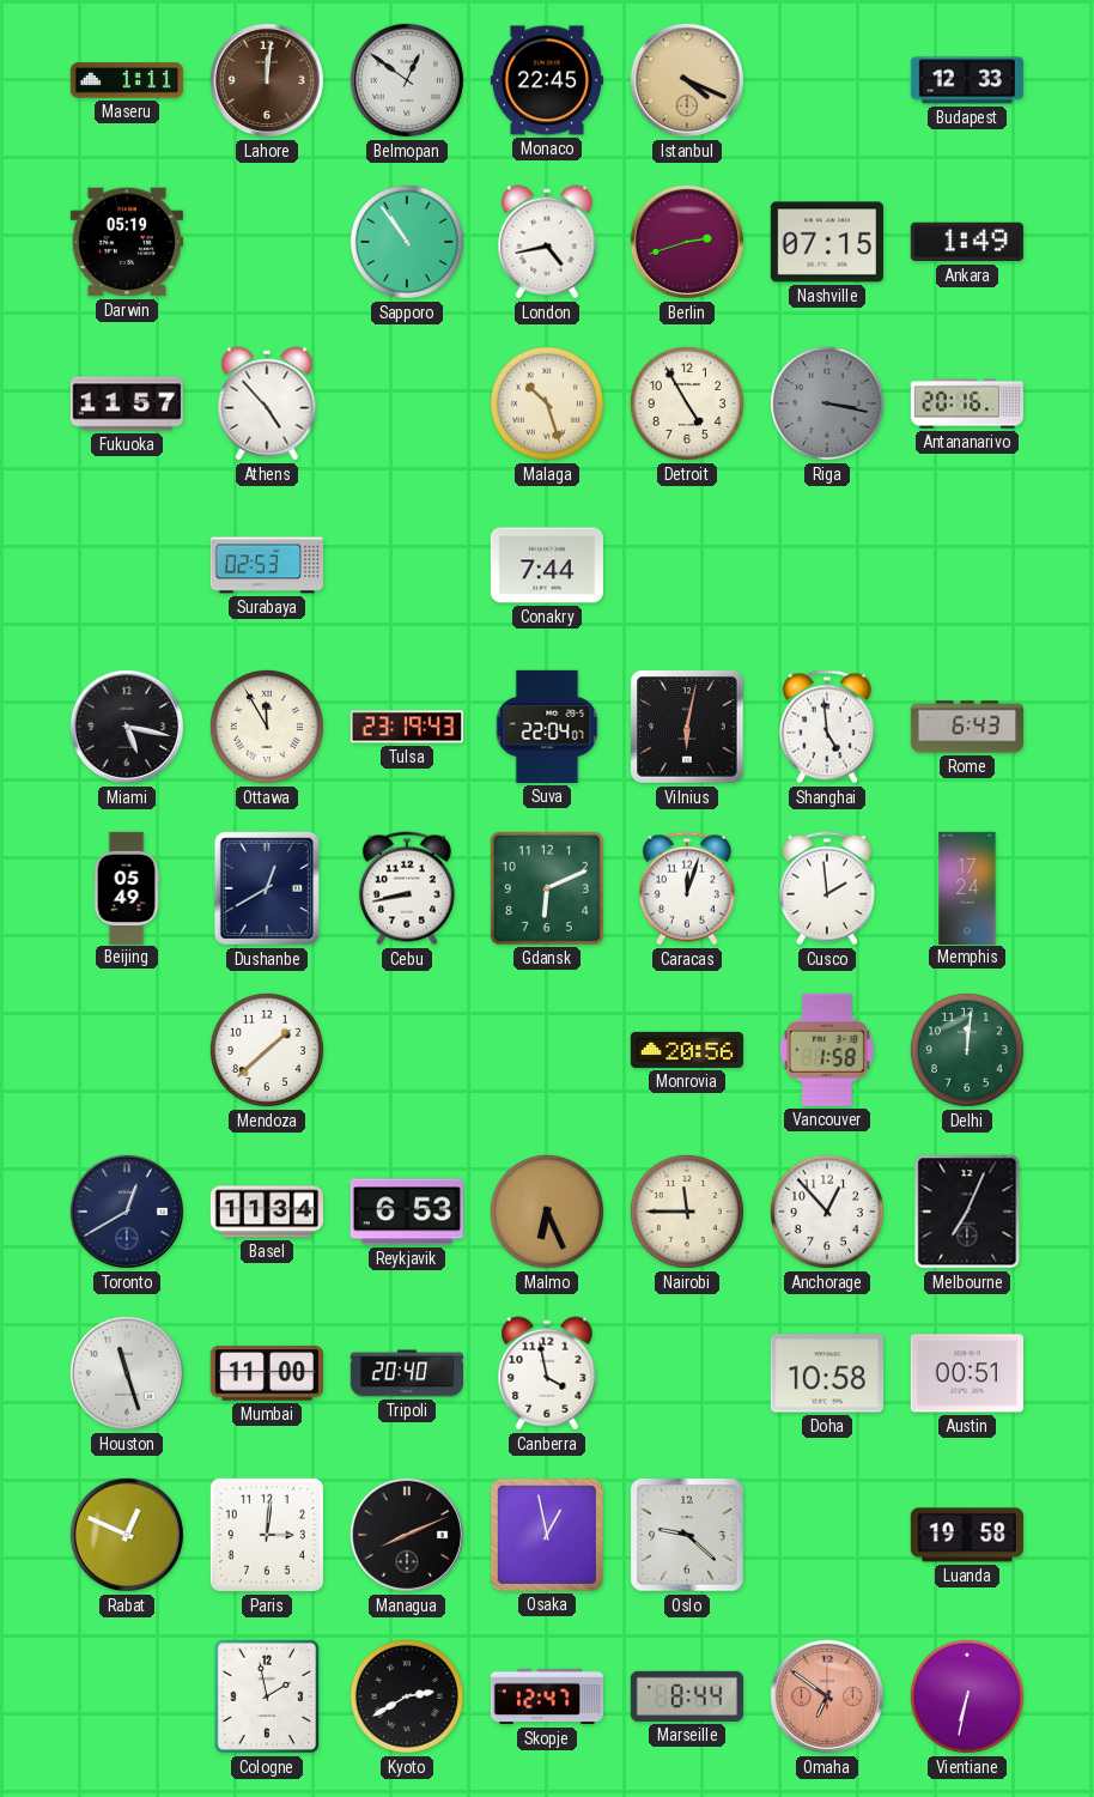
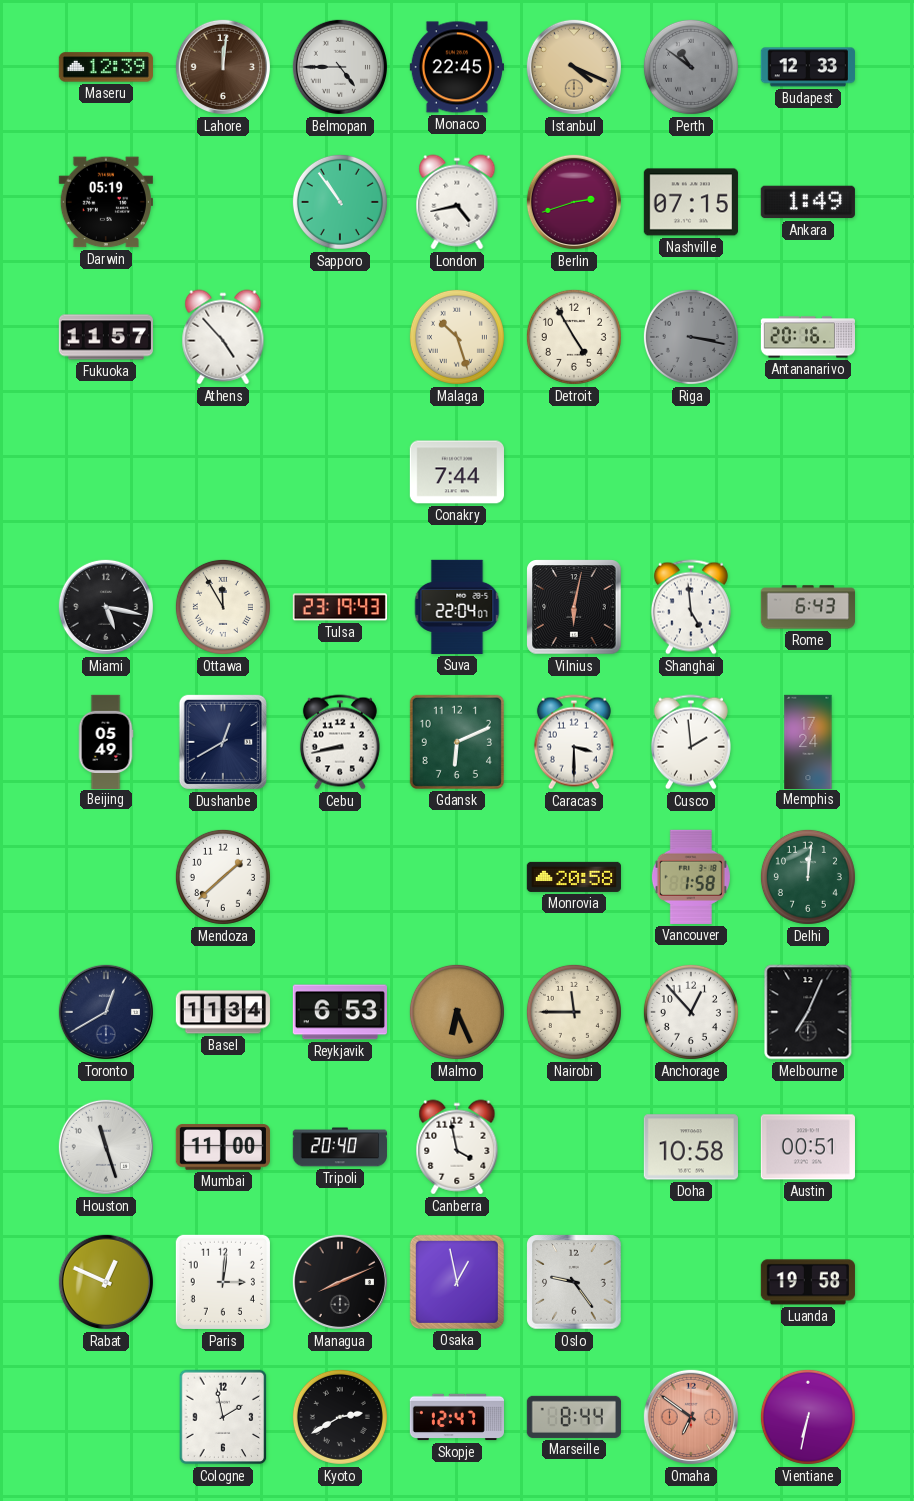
Maseru: 1:11 -> 12:39
Belmopan: 12:51 -> 4:45
Perth: none -> 10:51
Surabaya: 02:53 -> none
Caracas: 12:03 -> 3:30
Monrovia: 20:56 -> 20:58
Oslo: 9:22 -> 9:24
